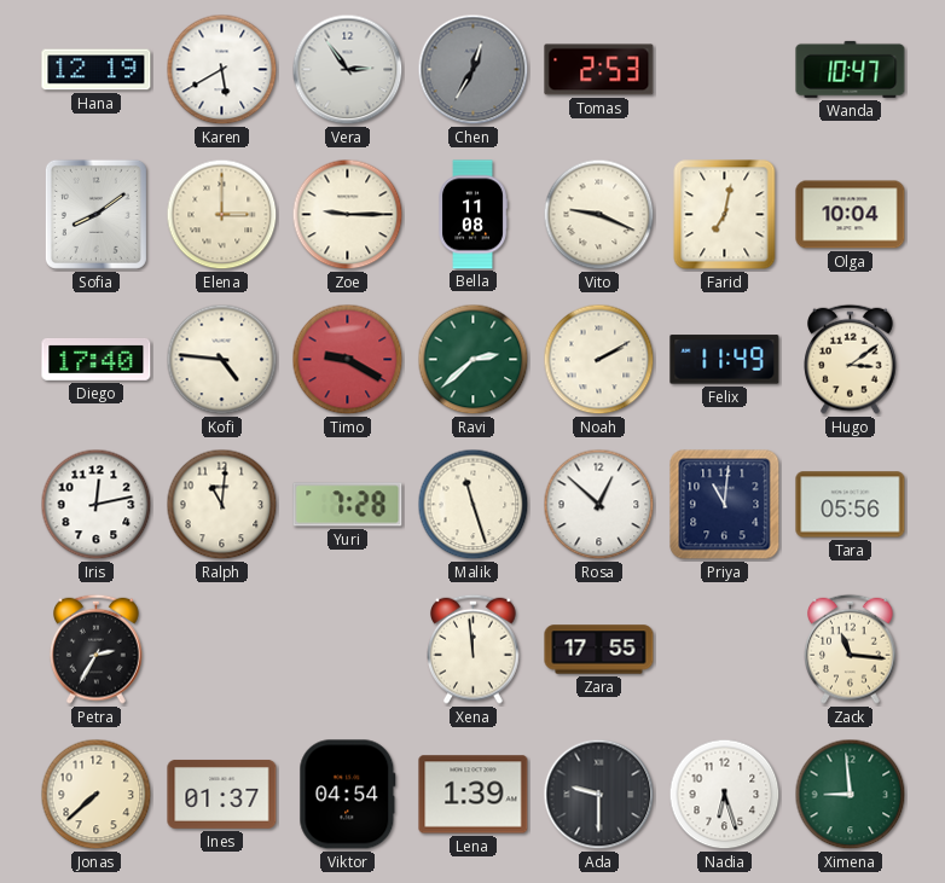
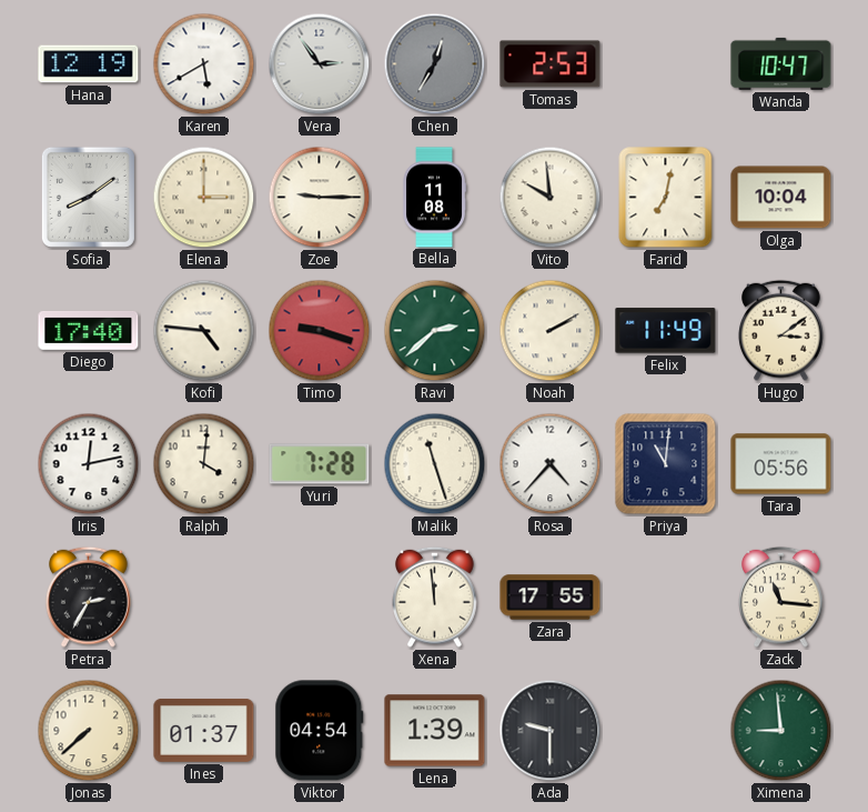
Vito: 9:19 -> 9:59
Timo: 9:20 -> 9:18
Ralph: 11:01 -> 4:01
Rosa: 12:52 -> 4:37
Nadia: 6:27 -> none
